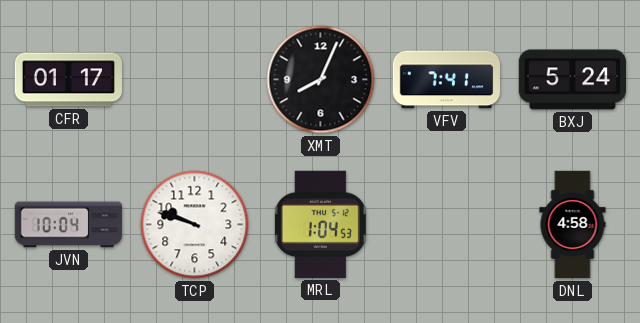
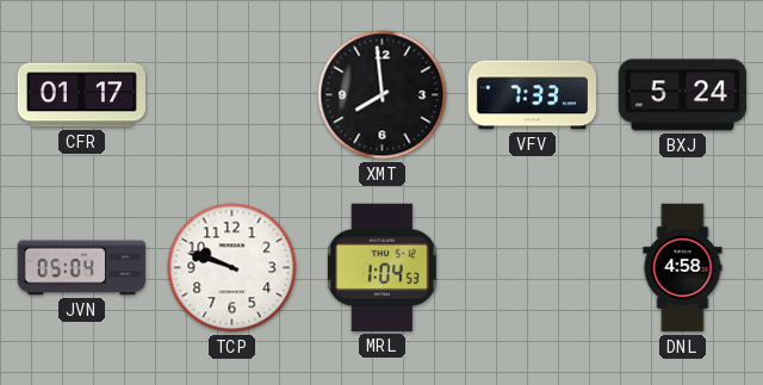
XMT: 8:04 -> 7:59
VFV: 7:41 -> 7:33
JVN: 10:04 -> 05:04
